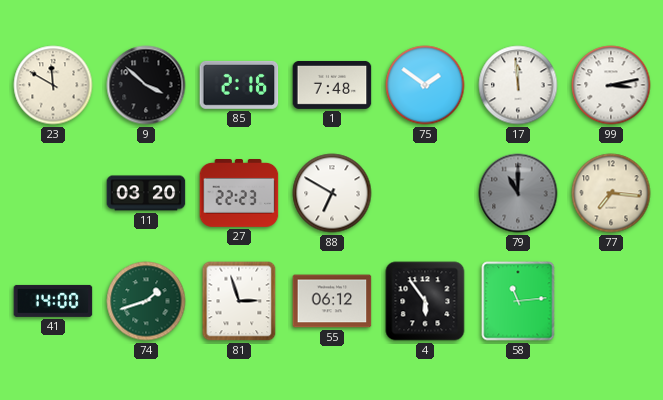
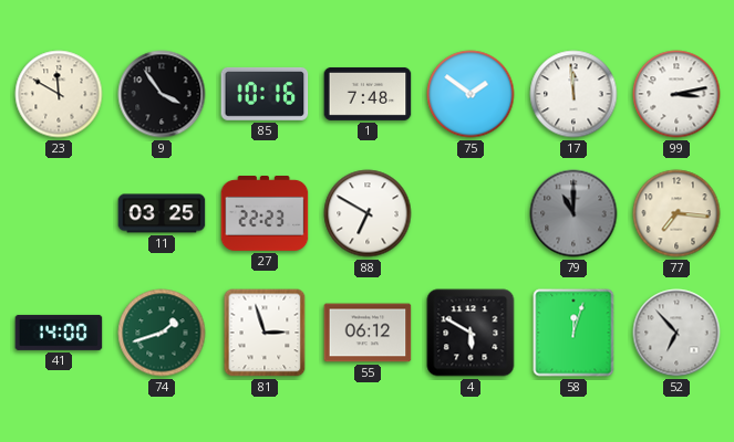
9: 3:52 -> 3:54
85: 2:16 -> 10:16
11: 03:20 -> 03:25
4: 5:54 -> 5:50
58: 11:14 -> 12:03
52: none -> 6:53
